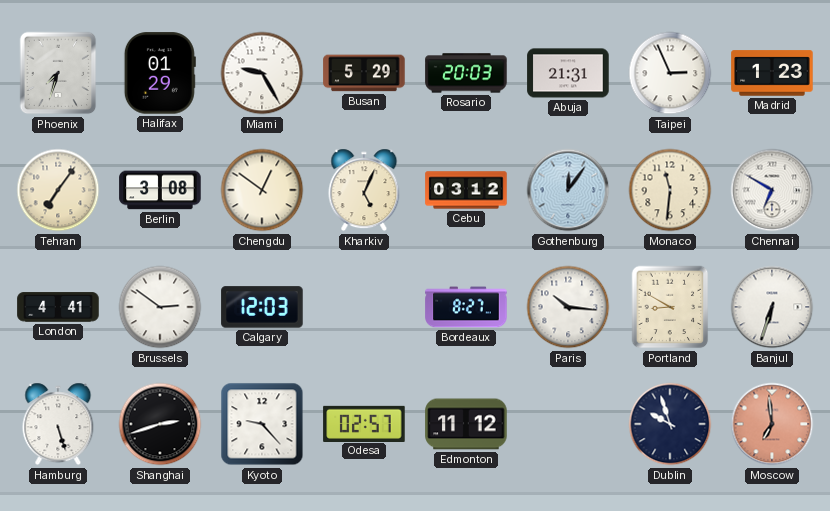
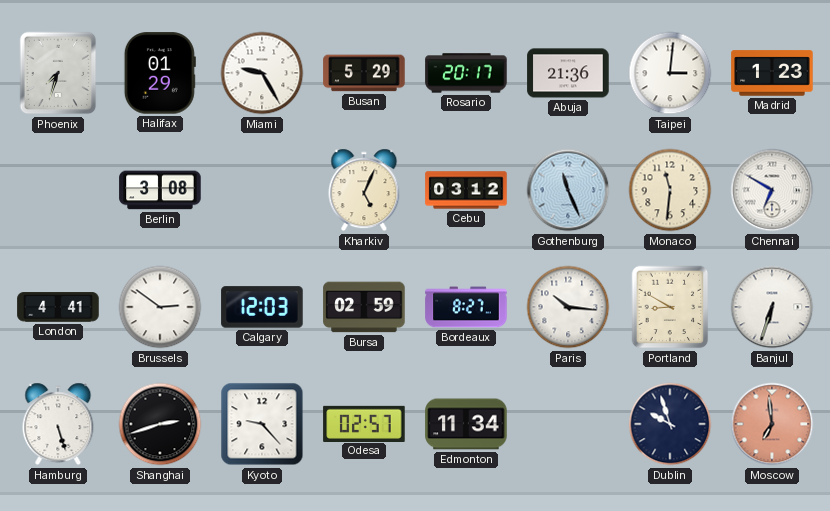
Rosario: 20:03 -> 20:17
Abuja: 21:31 -> 21:36
Taipei: 2:56 -> 3:01
Tehran: 7:06 -> none
Chengdu: 12:51 -> none
Gothenburg: 12:06 -> 11:26
Bursa: none -> 02:59
Edmonton: 11:12 -> 11:34
